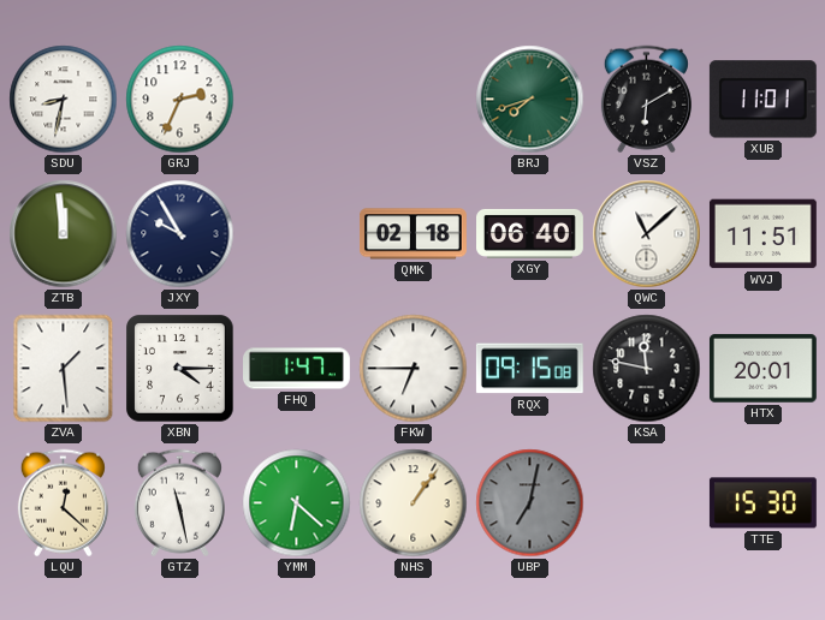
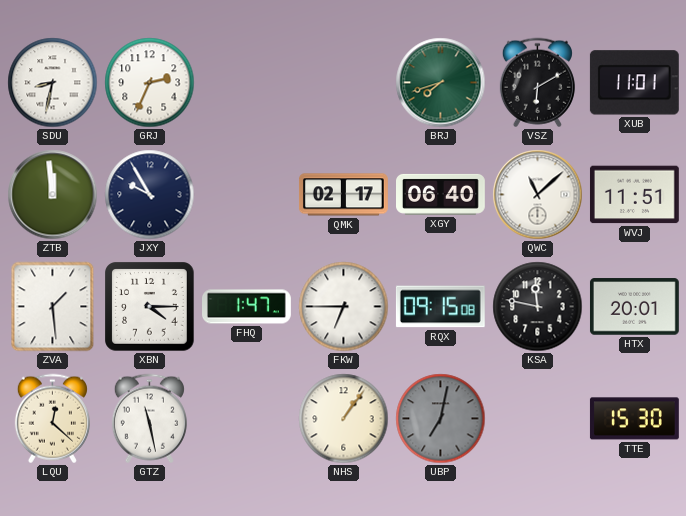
QMK: 02:18 -> 02:17
YMM: 6:22 -> none
